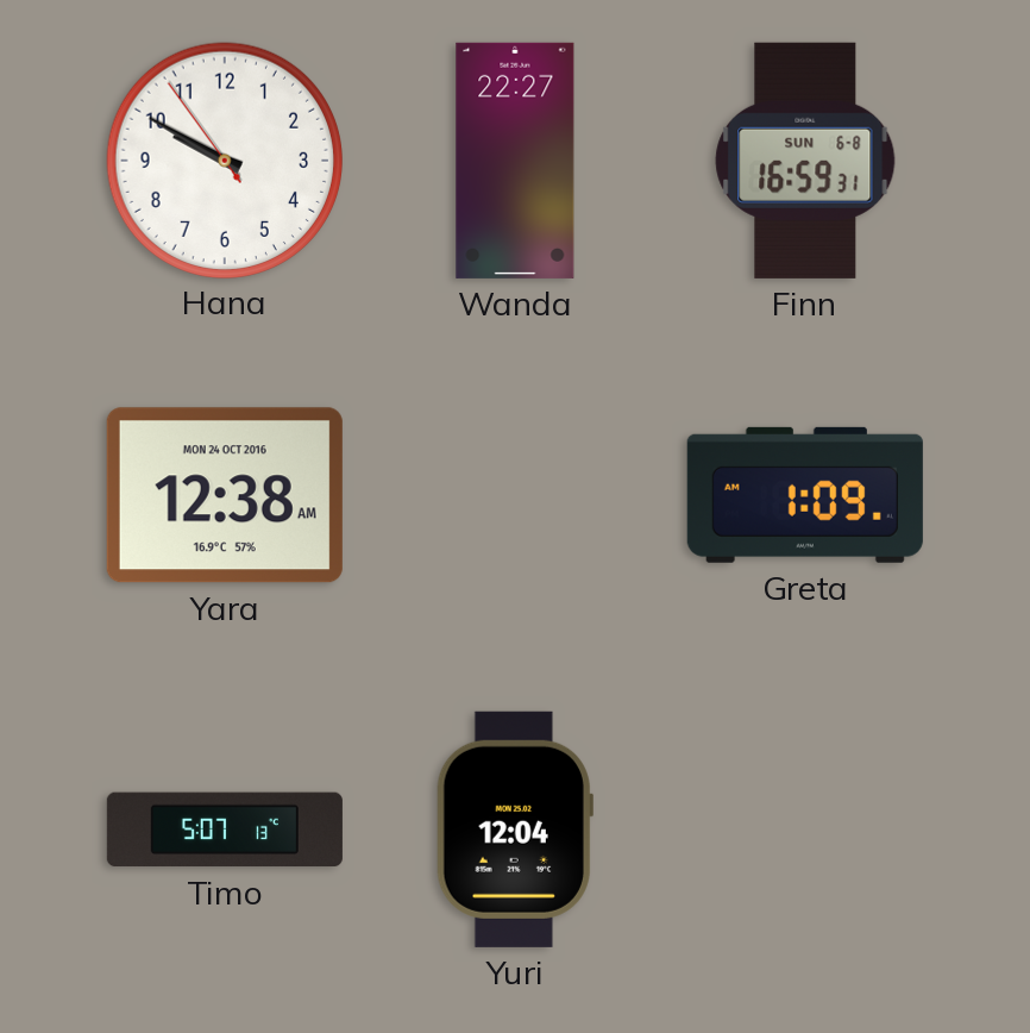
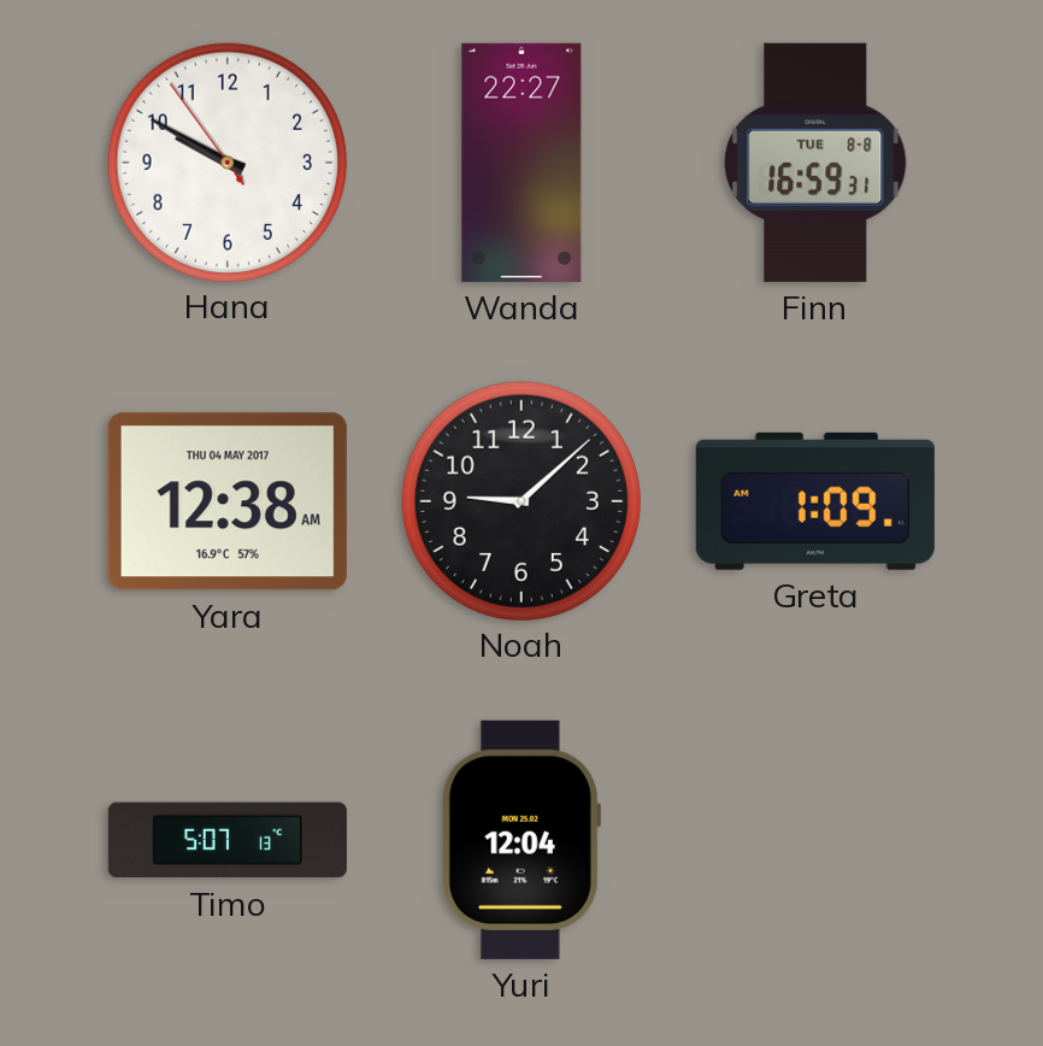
Finn date: SUN 6-8 -> TUE 8-8
Yara date: MON 24 OCT 2016 -> THU 04 MAY 2017
Noah: none -> 9:08
